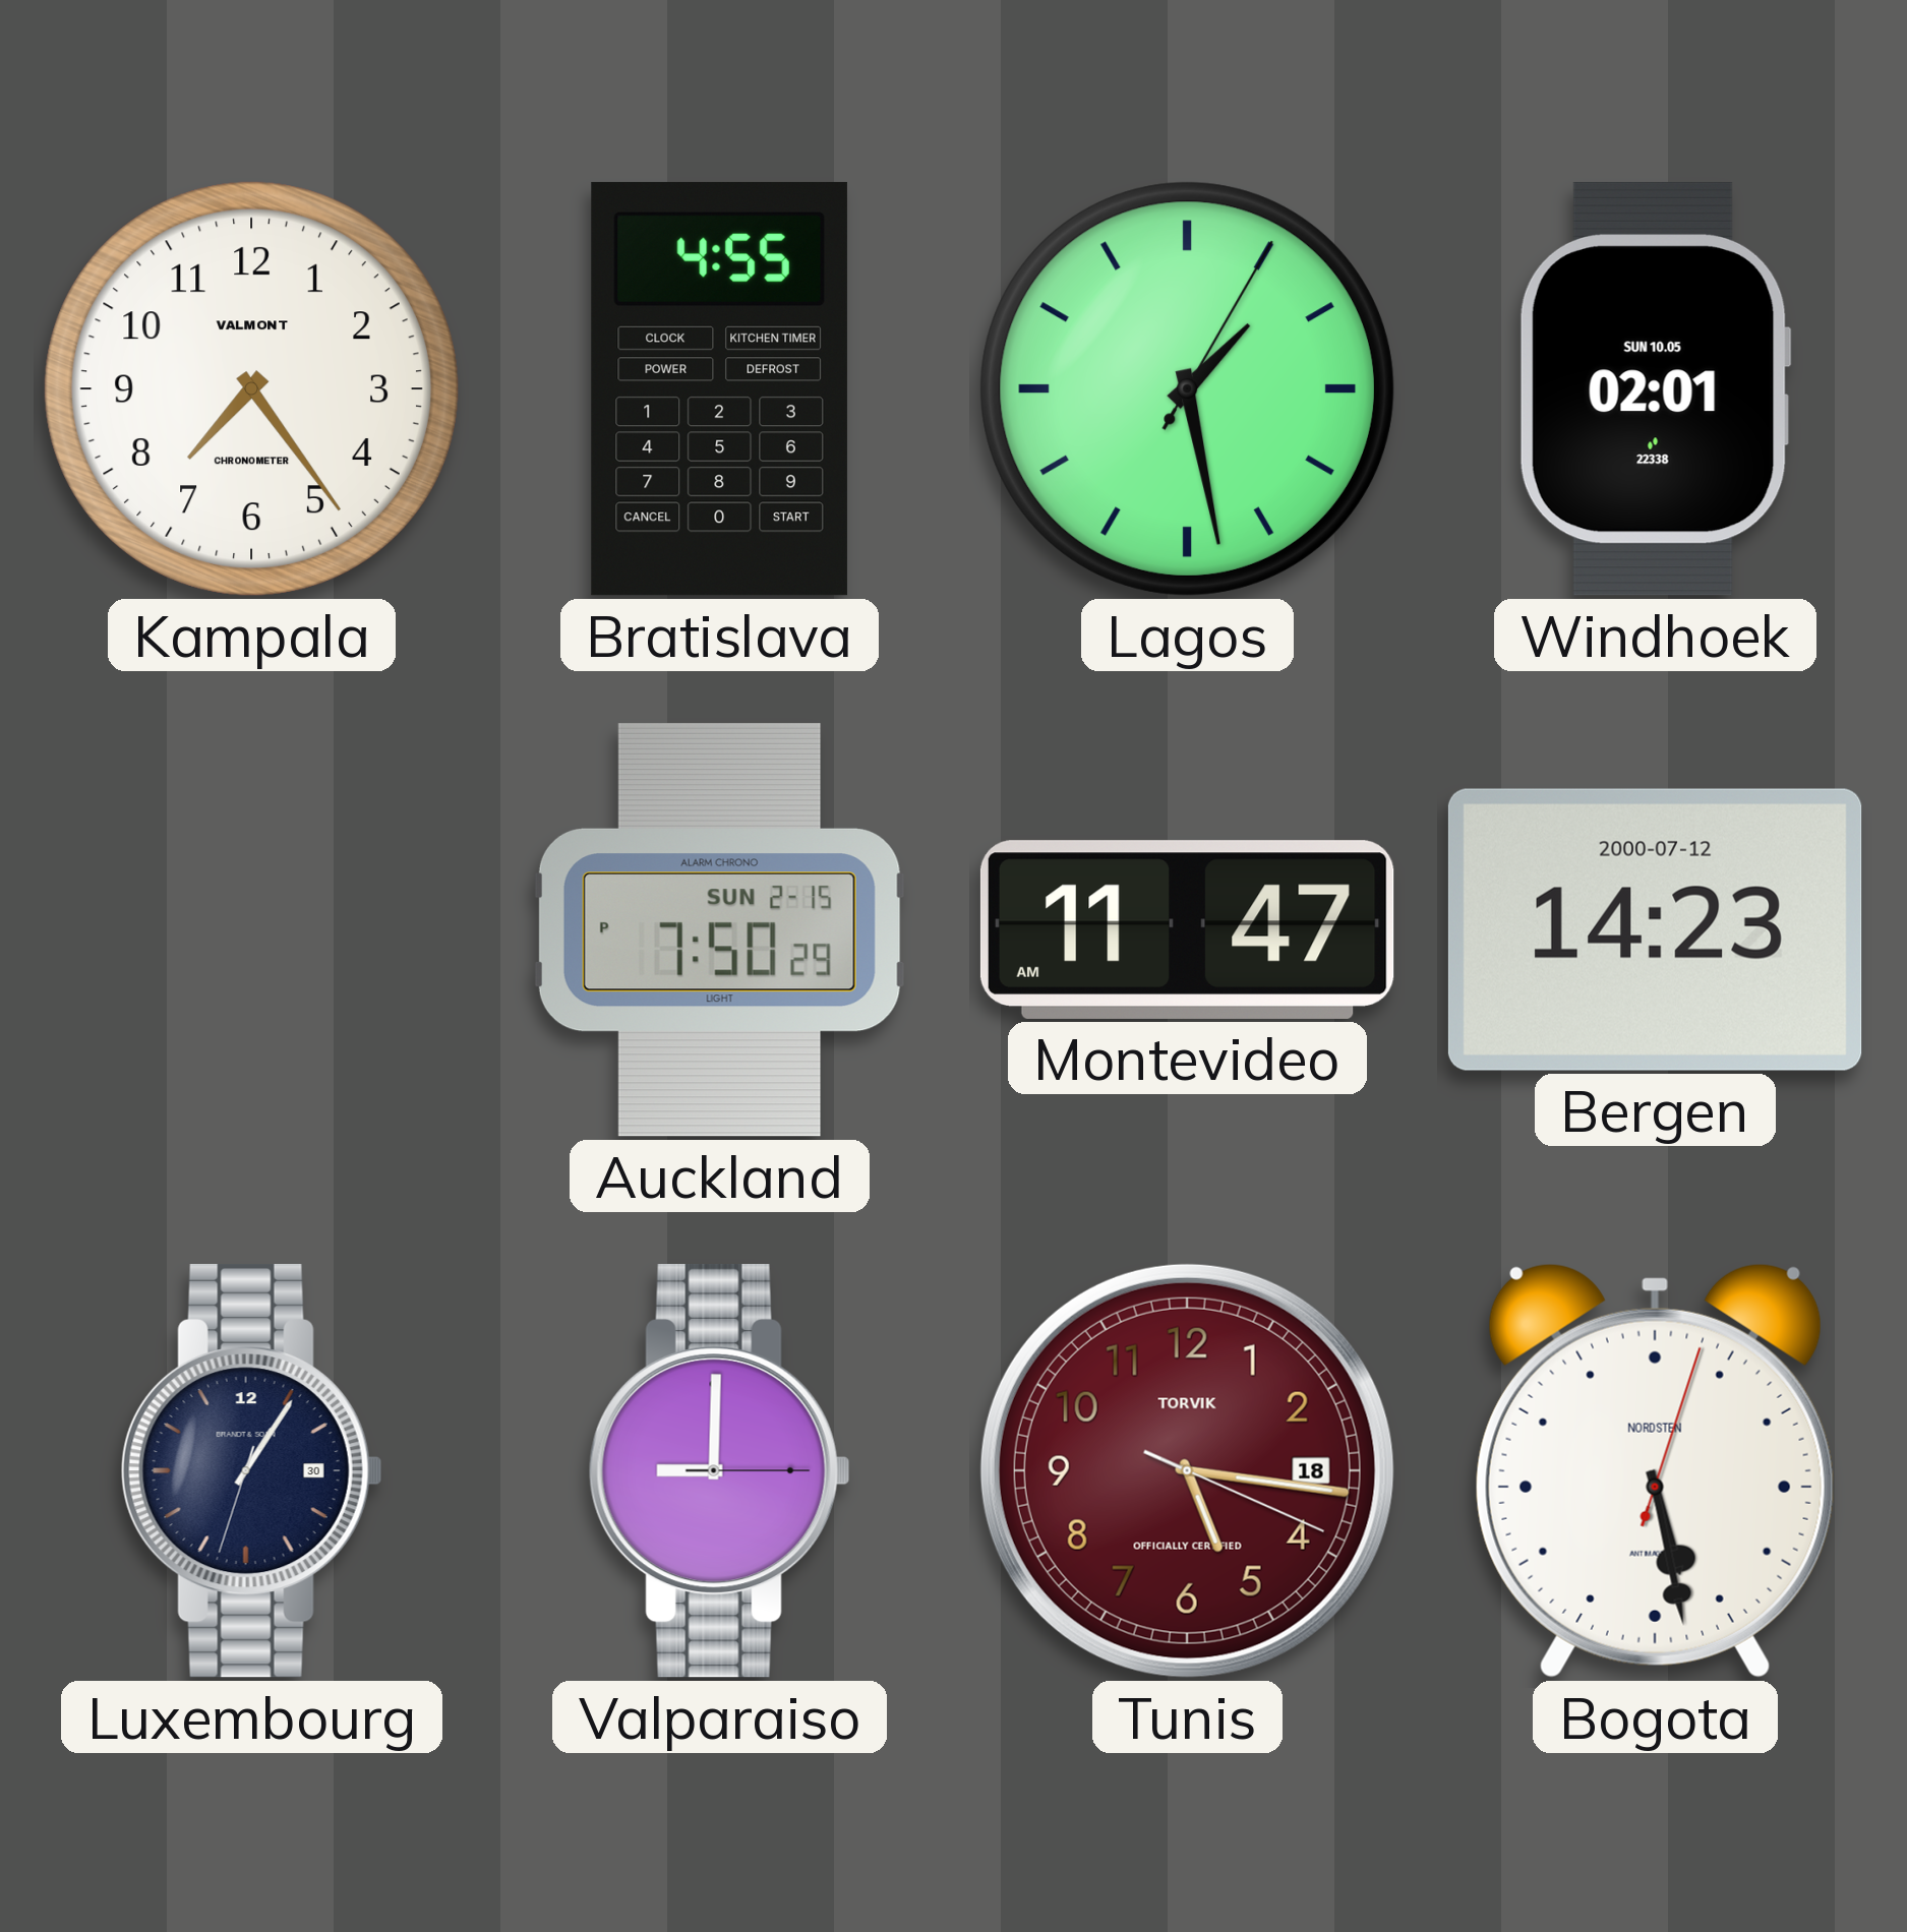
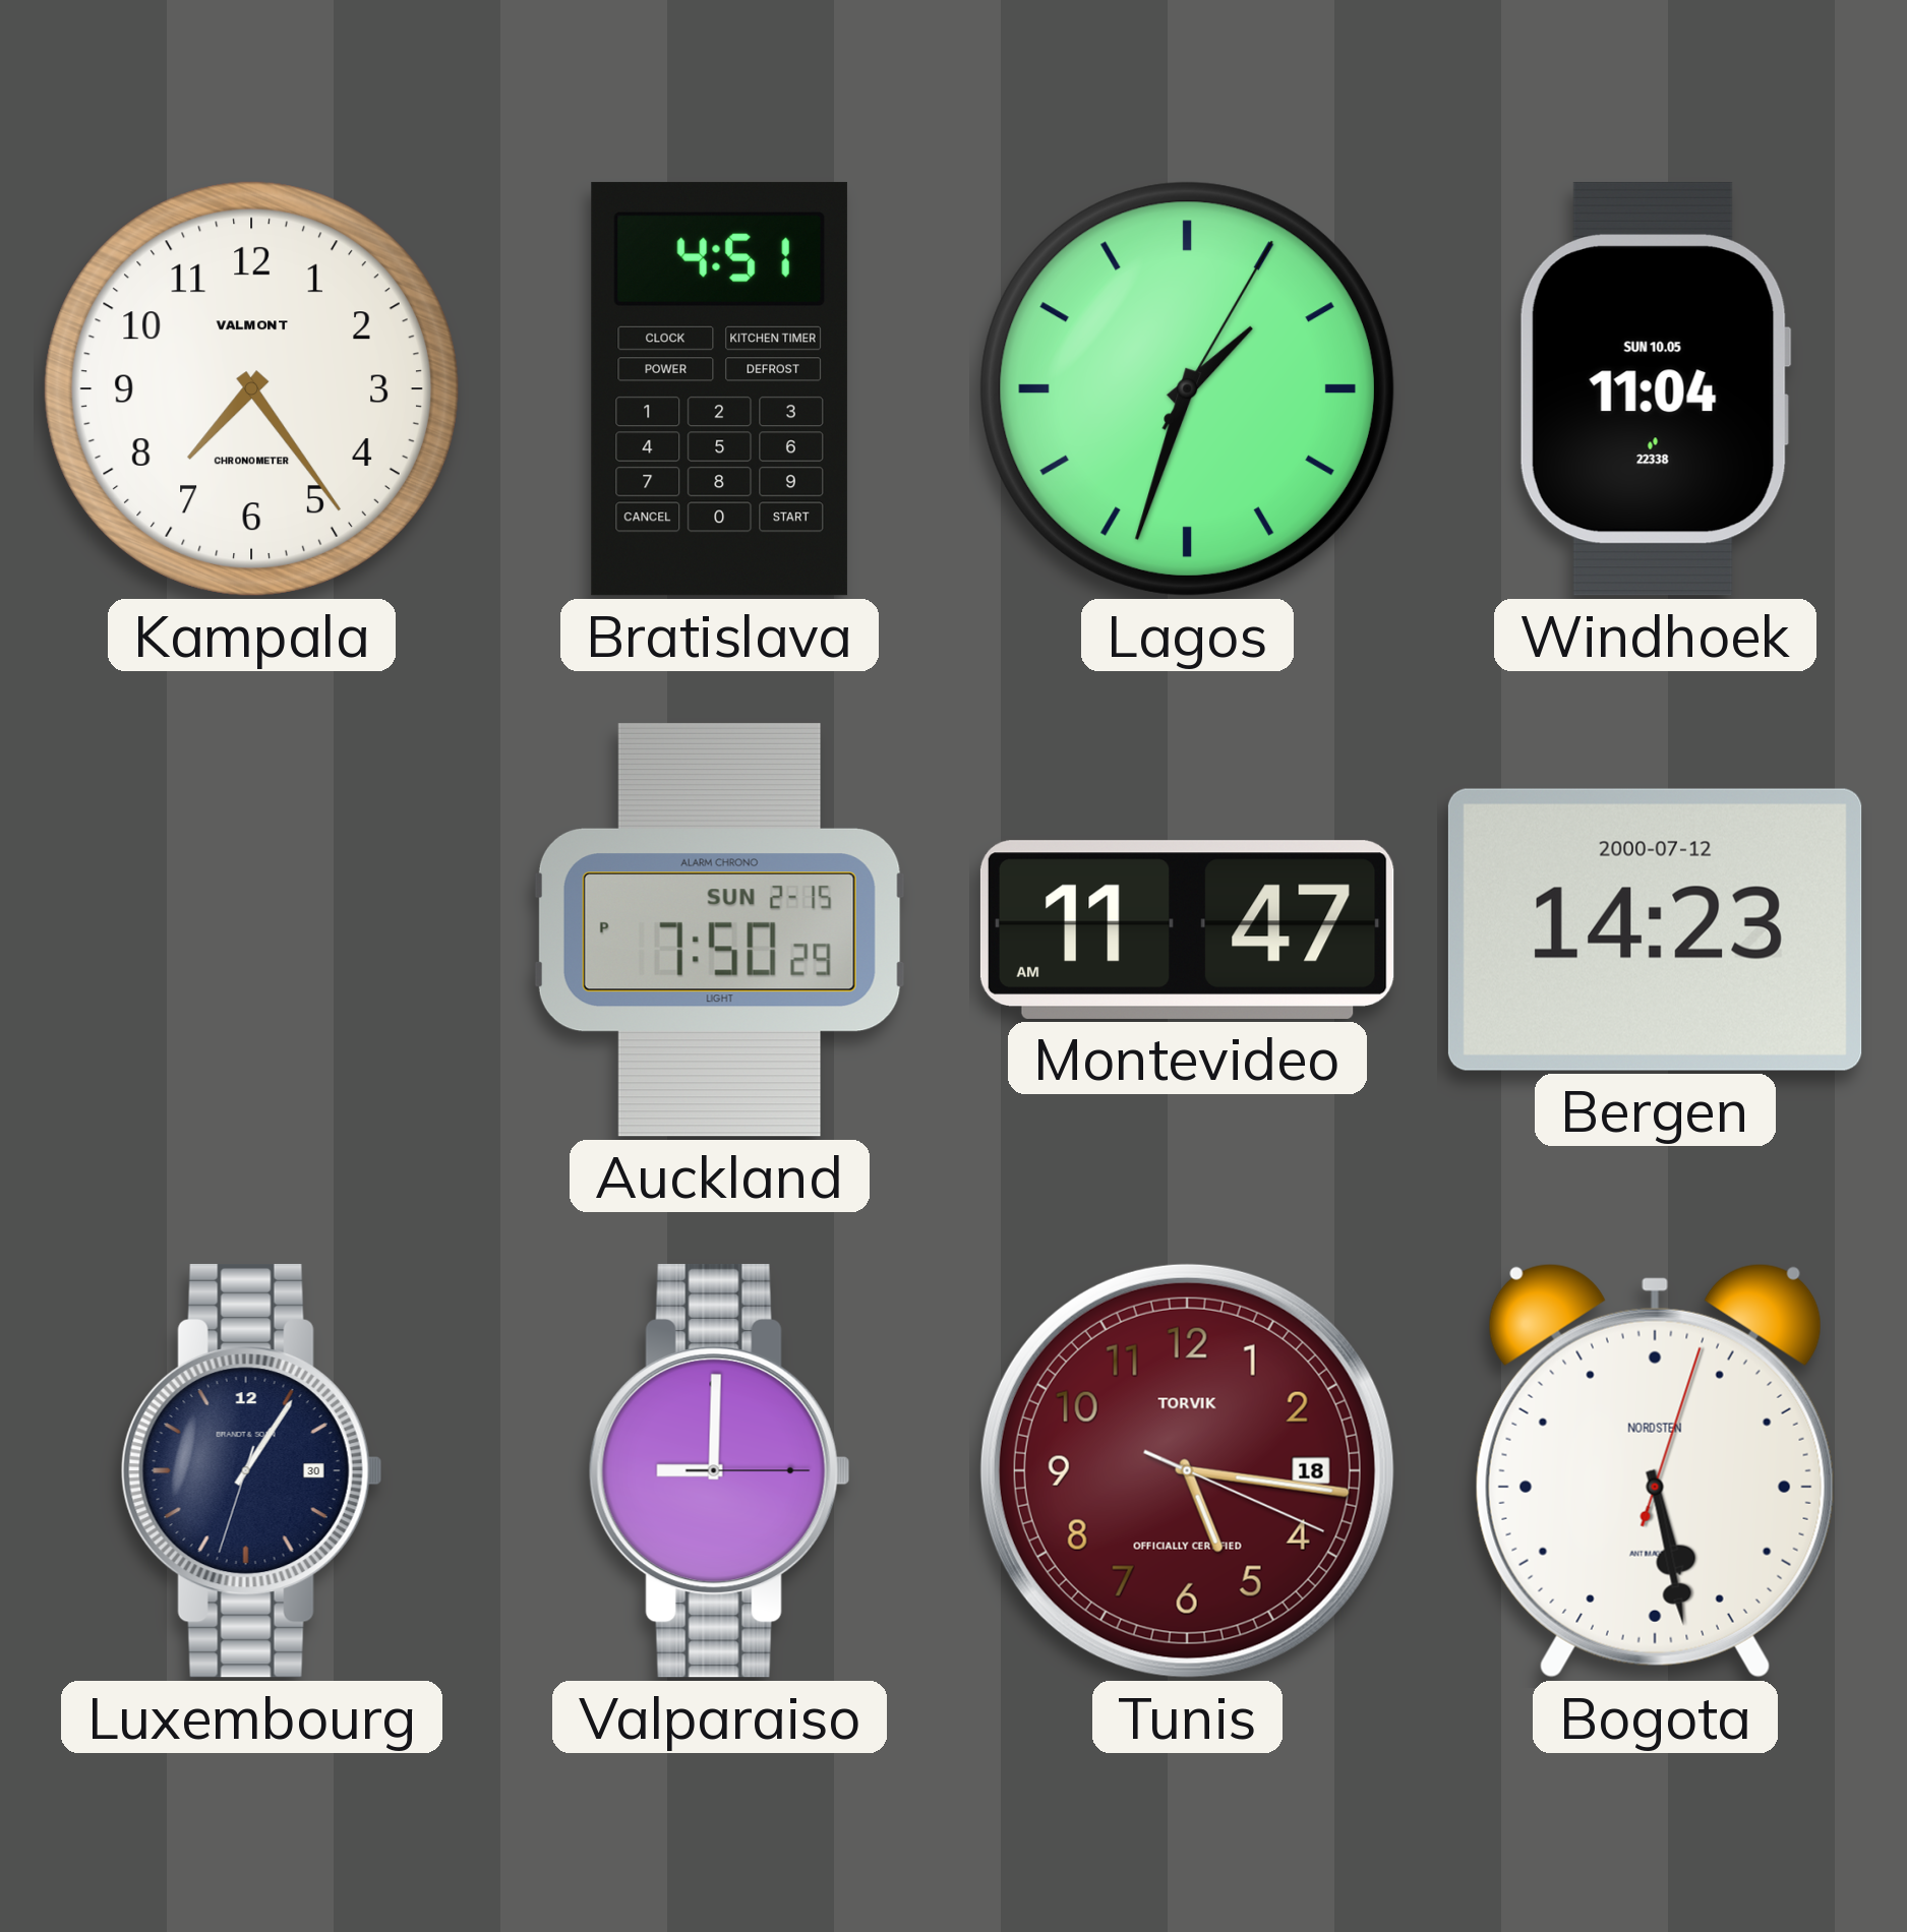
Bratislava: 4:55 -> 4:51
Lagos: 1:28 -> 1:33
Windhoek: 02:01 -> 11:04
